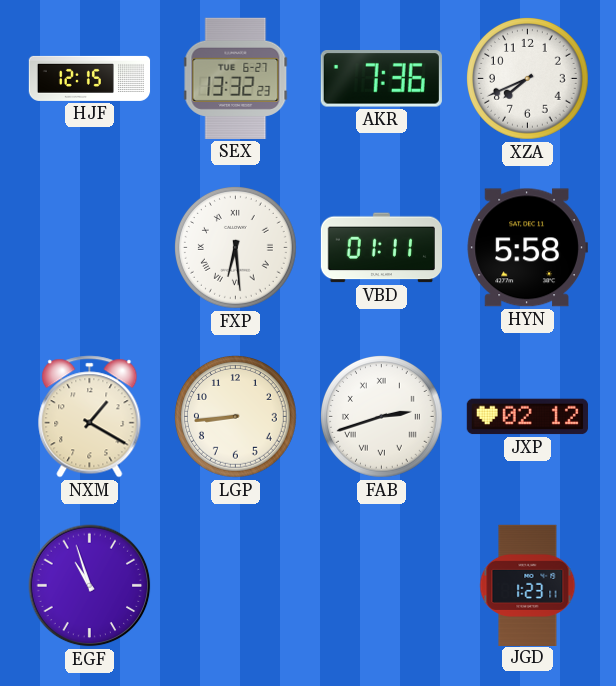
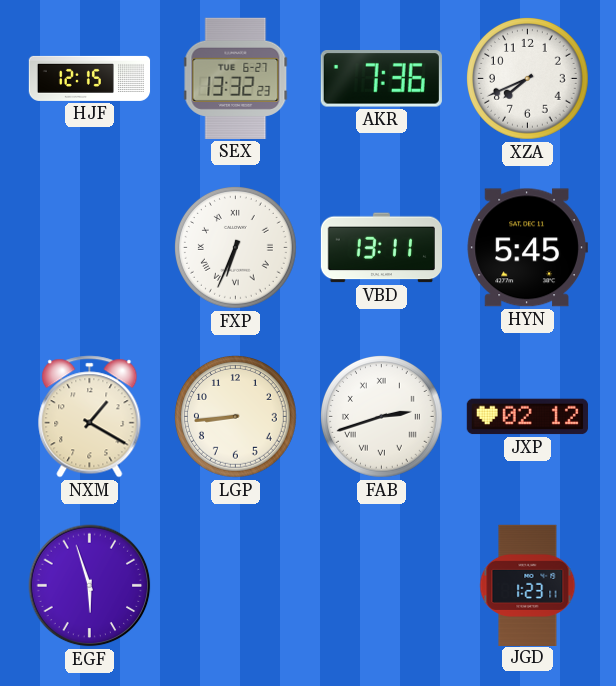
FXP: 6:29 -> 6:34
VBD: 01:11 -> 13:11
HYN: 5:58 -> 5:45
EGF: 10:57 -> 5:57
